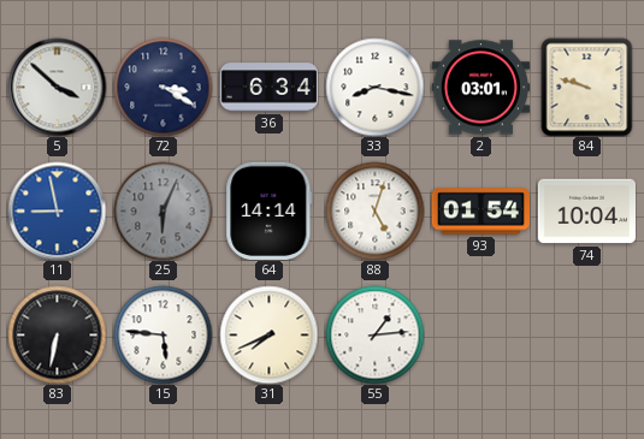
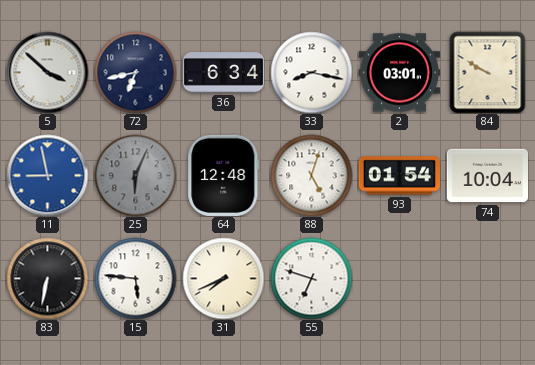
72: 3:20 -> 6:43
84: 9:48 -> 9:50
64: 14:14 -> 12:48
55: 1:14 -> 6:48
